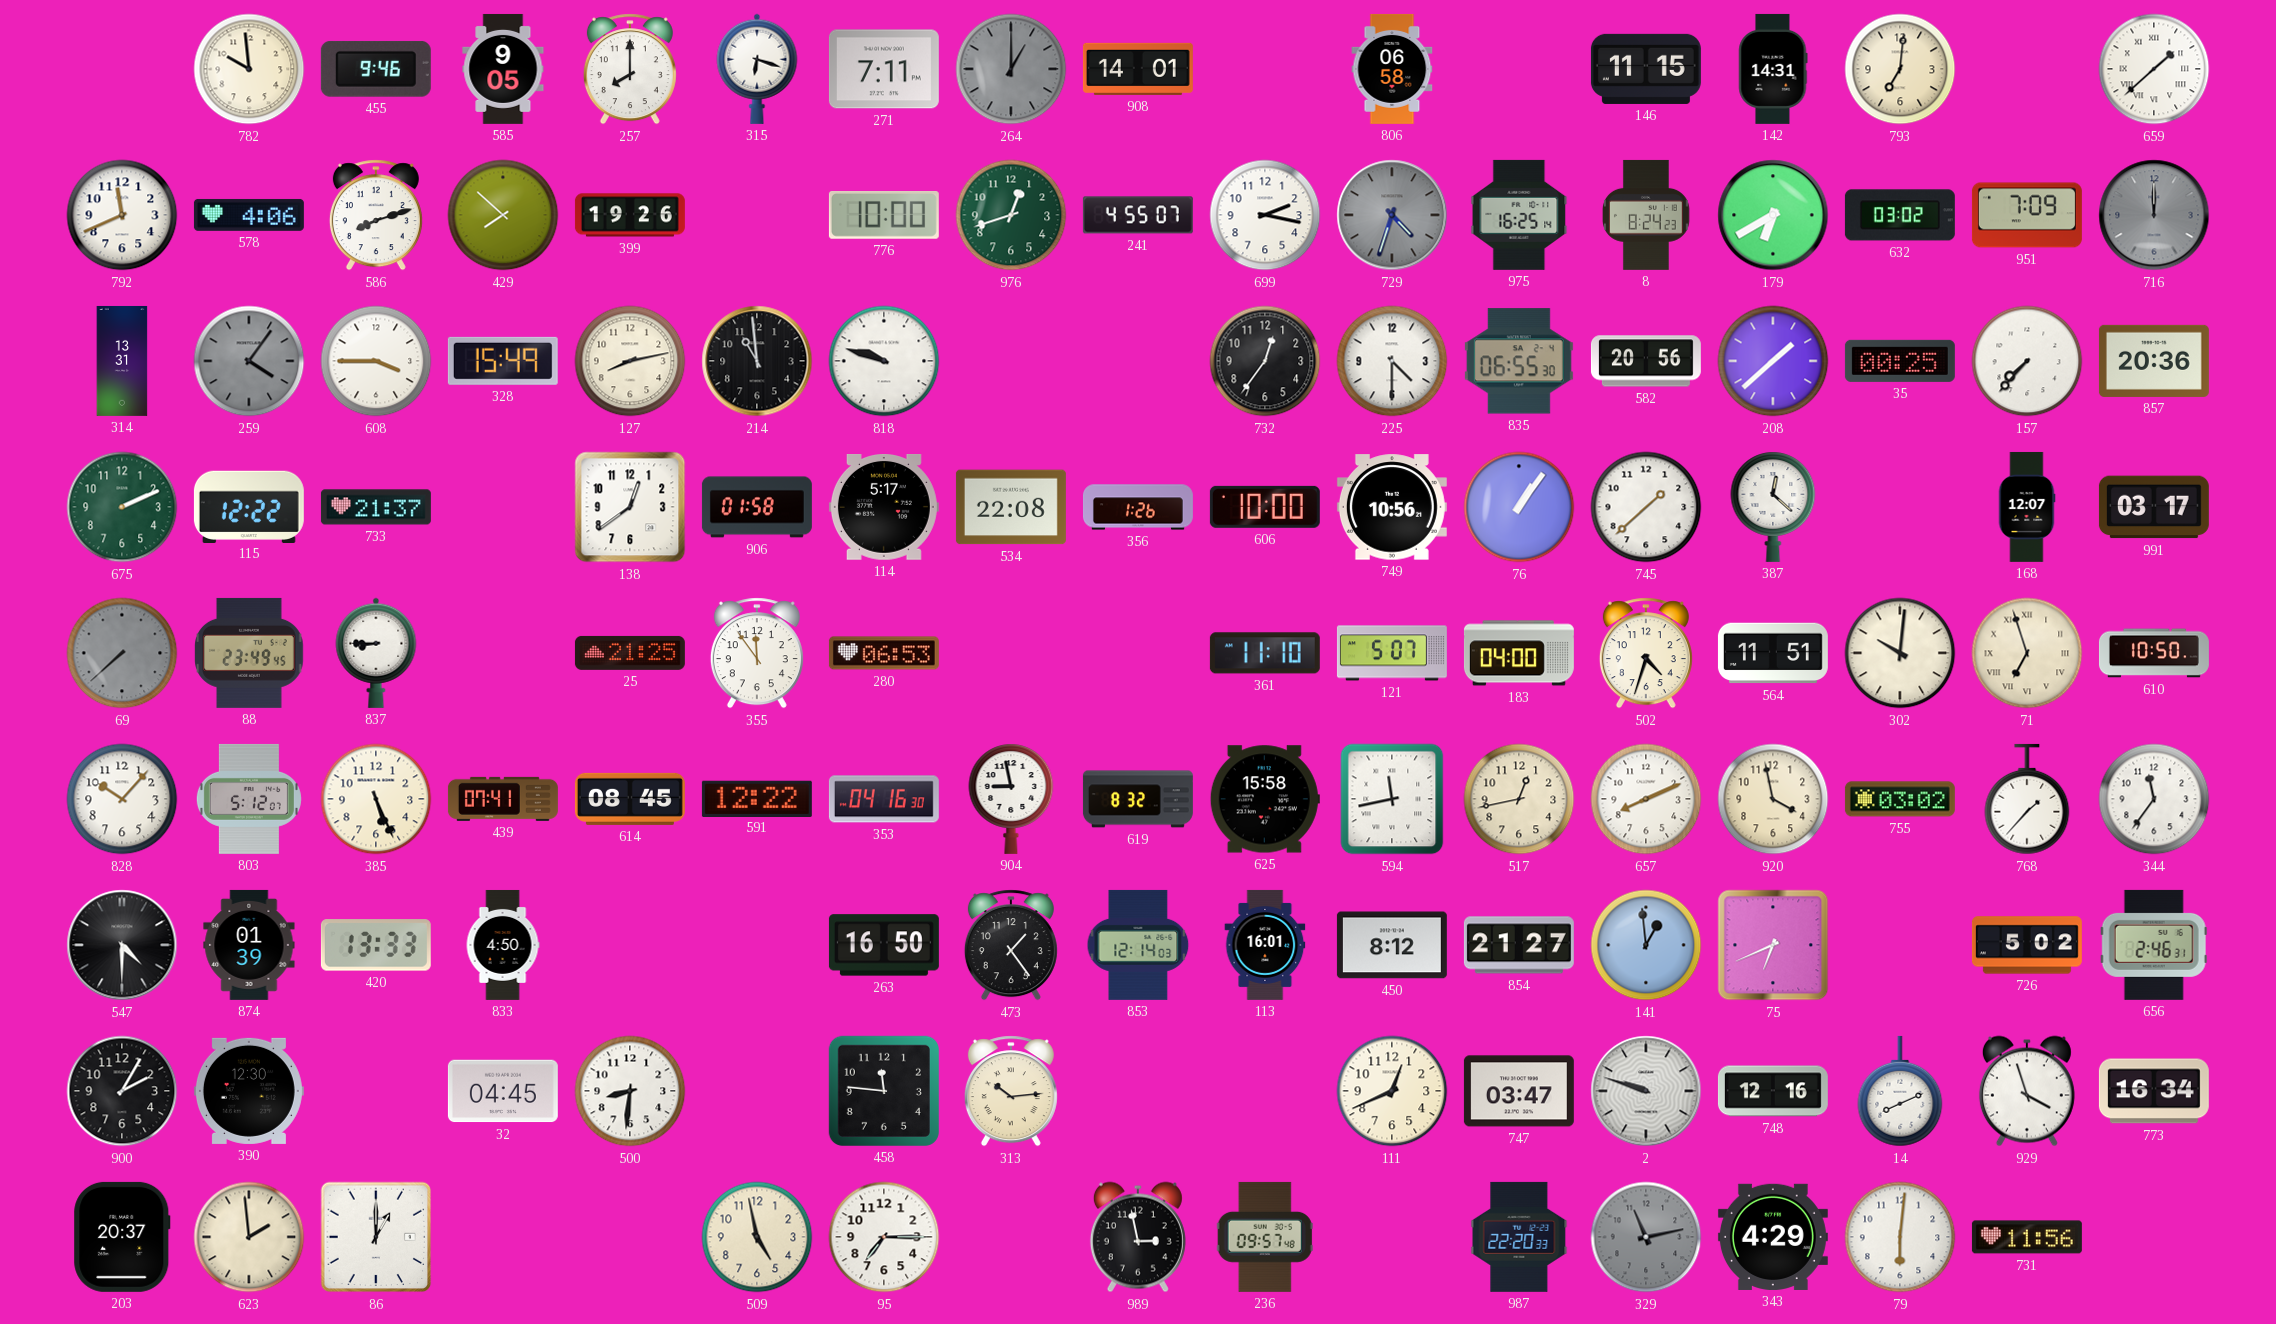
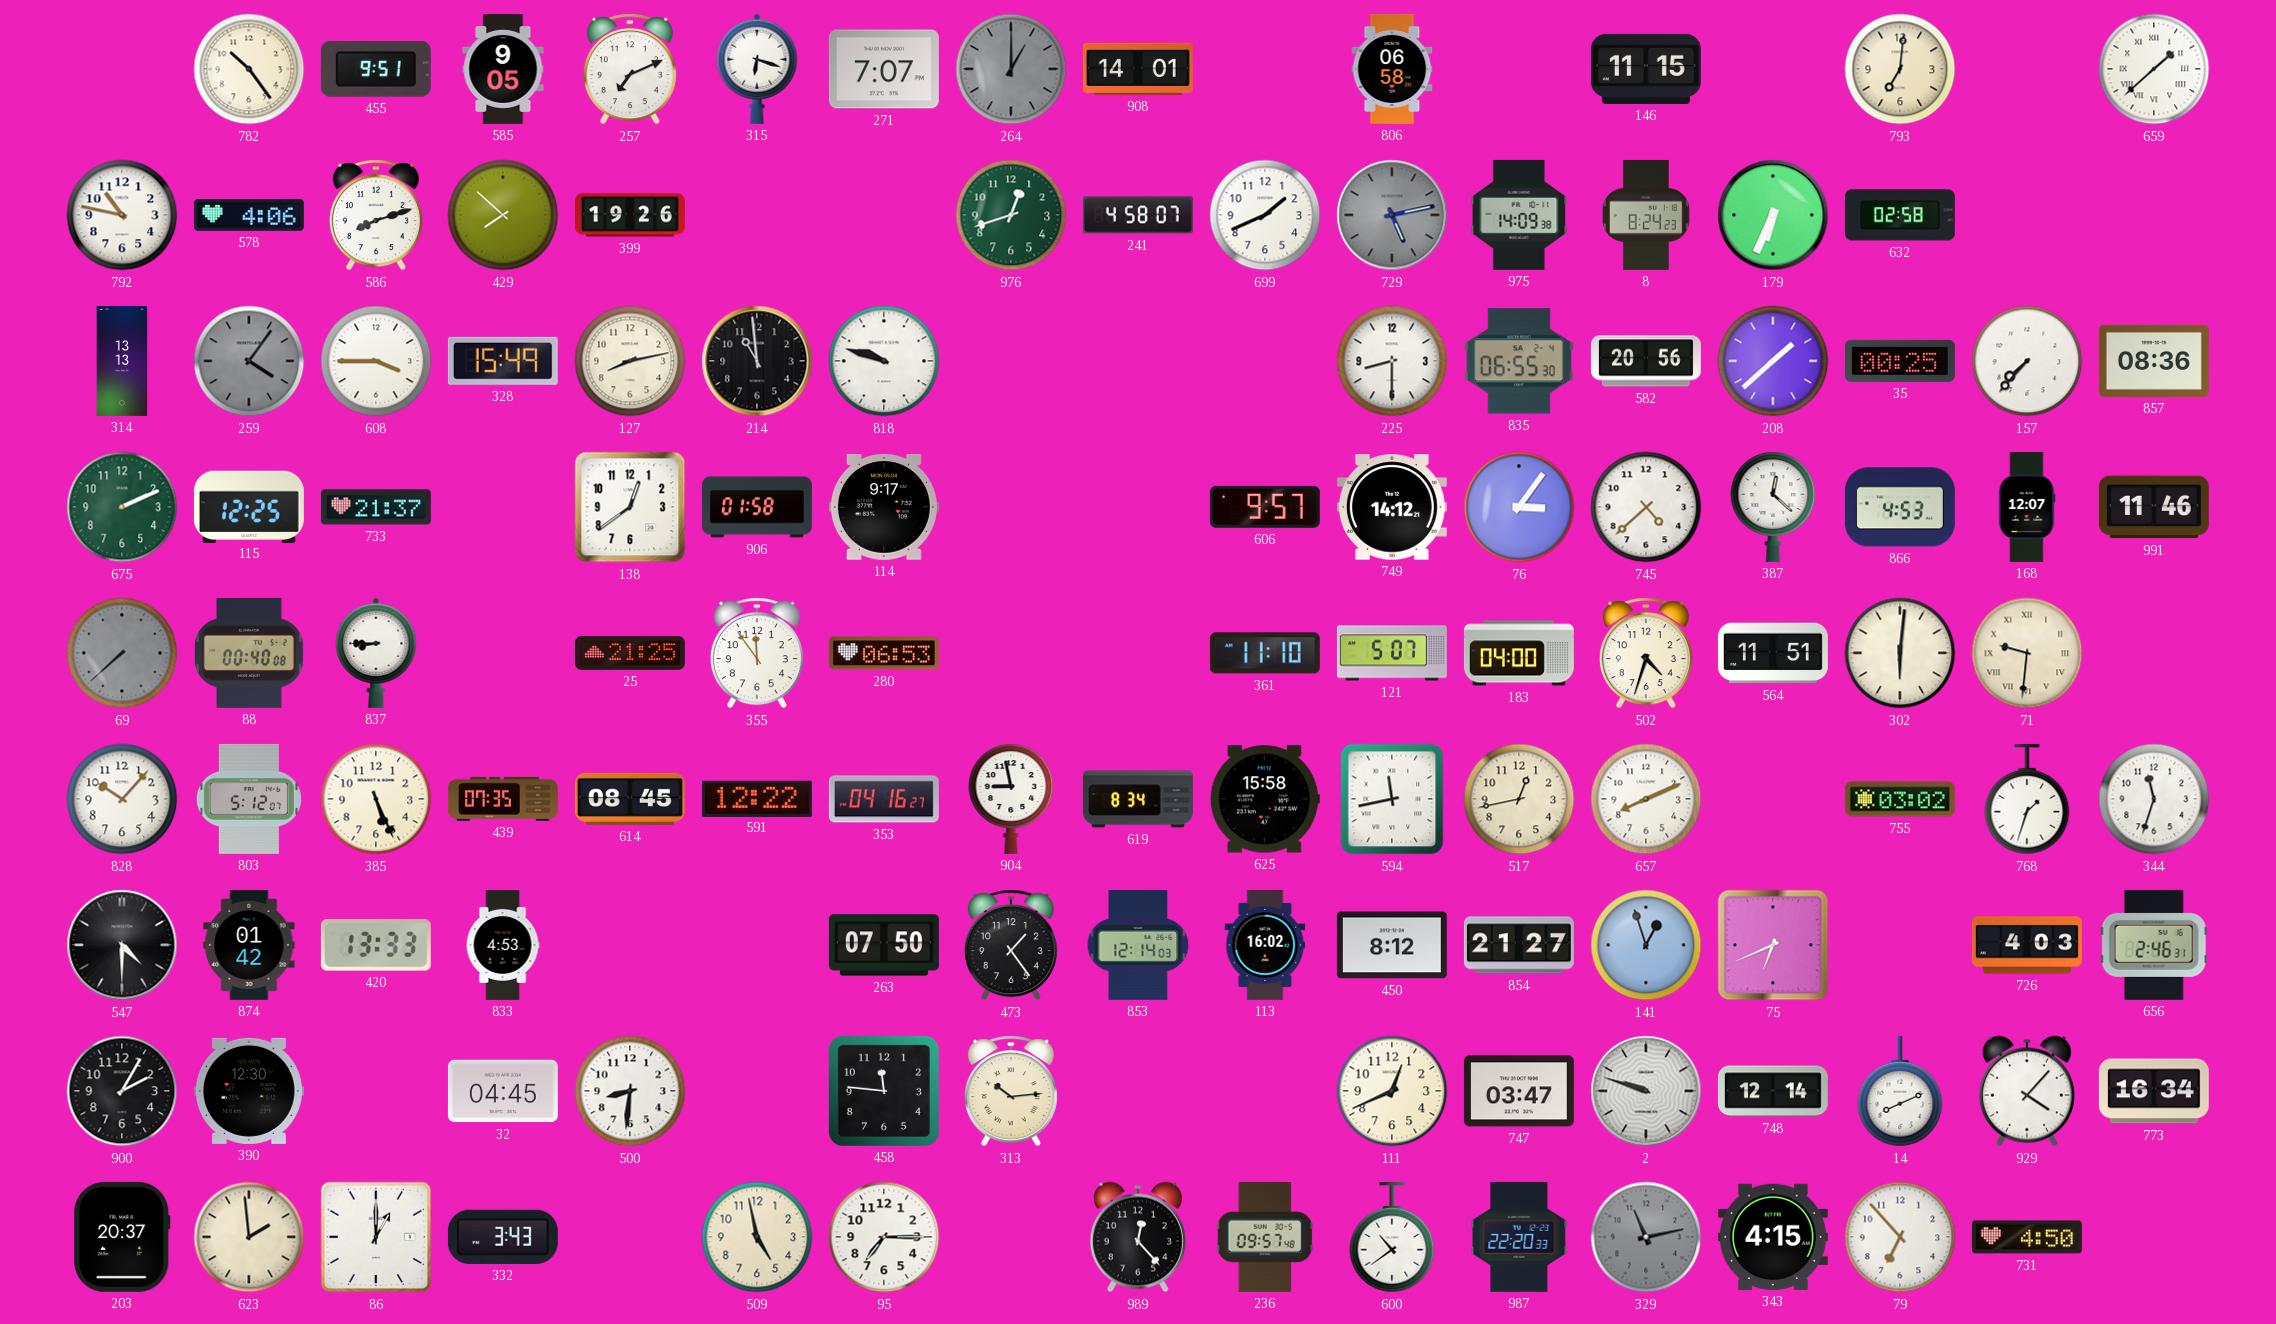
782: 9:59 -> 10:24
455: 9:46 -> 9:51
257: 8:00 -> 7:11
271: 7:11 -> 7:07
142: 14:31 -> none
792: 11:41 -> 10:47
776: 10:00 -> none
241: 4:55 -> 4:58
699: 2:17 -> 1:41
729: 4:33 -> 5:13
975: 16:25 -> 14:09
179: 6:40 -> 6:34
632: 03:02 -> 02:58
951: 7:09 -> none
716: 12:00 -> none
314: 13:31 -> 13:13
732: 12:36 -> none
225: 4:30 -> 8:30
857: 20:36 -> 08:36
115: 12:22 -> 12:25
114: 5:17 -> 9:17
534: 22:08 -> none
356: 1:26 -> none
606: 10:00 -> 9:57
749: 10:56 -> 14:12
76: 1:06 -> 3:06
745: 1:38 -> 4:38
866: none -> 4:53
991: 03:17 -> 11:46
88: 23:49 -> 00:40
302: 10:01 -> 6:01
71: 6:57 -> 9:31
610: 10:50 -> none
439: 07:41 -> 07:35
353: 04:16:30 -> 04:16:27
619: 8:32 -> 8:34
920: 3:58 -> none
768: 1:37 -> 1:33
344: 11:36 -> 11:33
874: 01:39 -> 01:42
833: 4:50 -> 4:53
263: 16:50 -> 07:50
113: 16:01 -> 16:02
141: 12:59 -> 12:57
726: 5:02 -> 4:03
748: 12:16 -> 12:14
929: 3:57 -> 4:07
332: none -> 3:43
989: 2:58 -> 12:23
600: none -> 10:39
343: 4:29 -> 4:15
79: 6:01 -> 6:53
731: 11:56 -> 4:50
